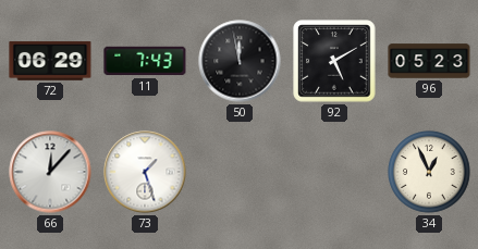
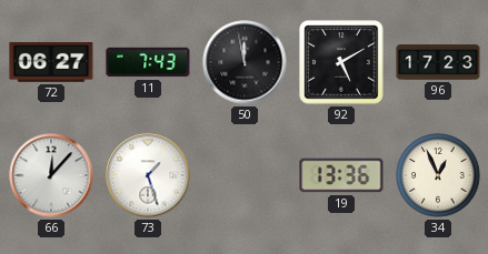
72: 06:29 -> 06:27
96: 05:23 -> 17:23
19: none -> 13:36
